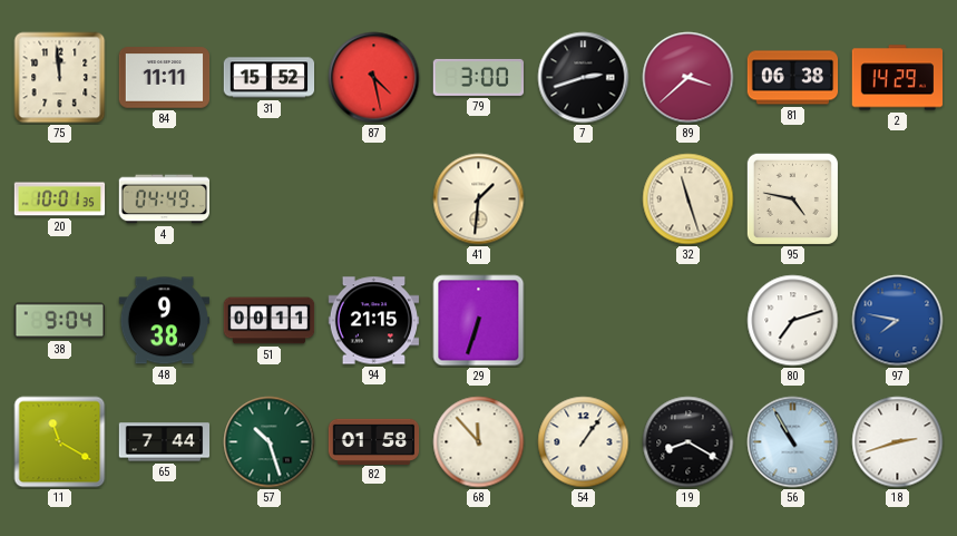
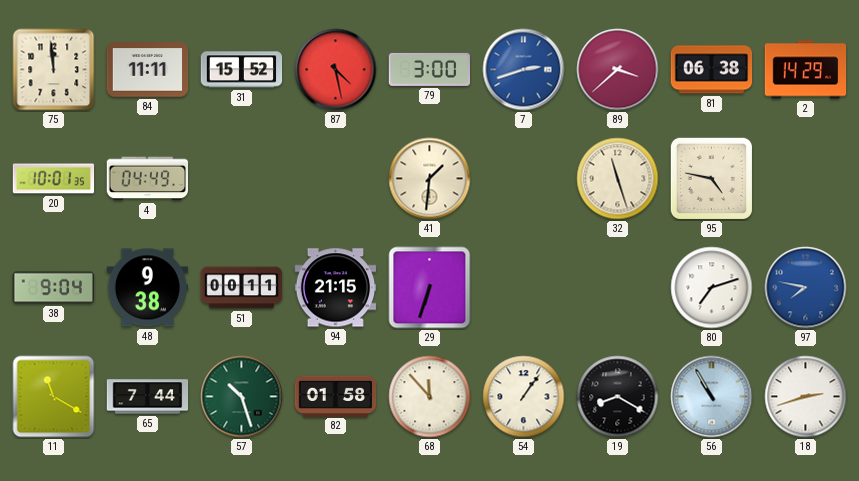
7 dial: black -> blue
